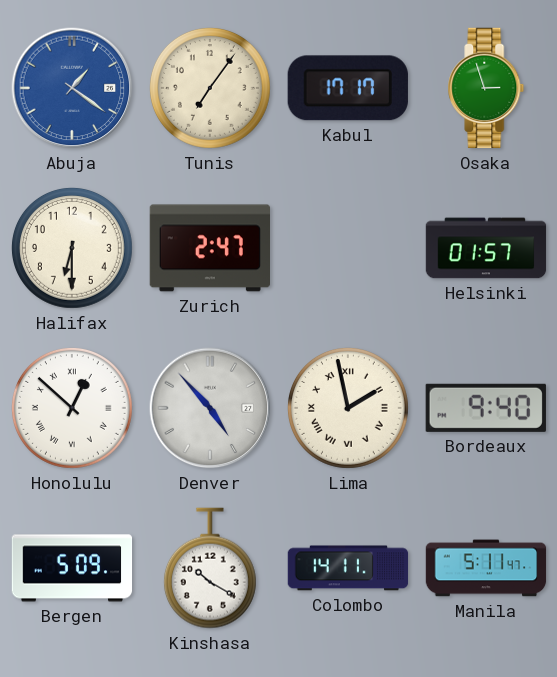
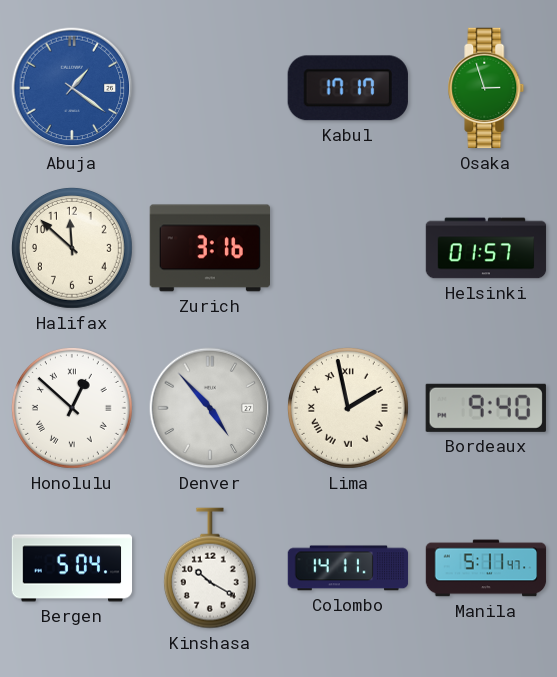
Tunis: 7:06 -> none
Halifax: 6:30 -> 11:52
Zurich: 2:47 -> 3:16
Bergen: 5:09 -> 5:04
